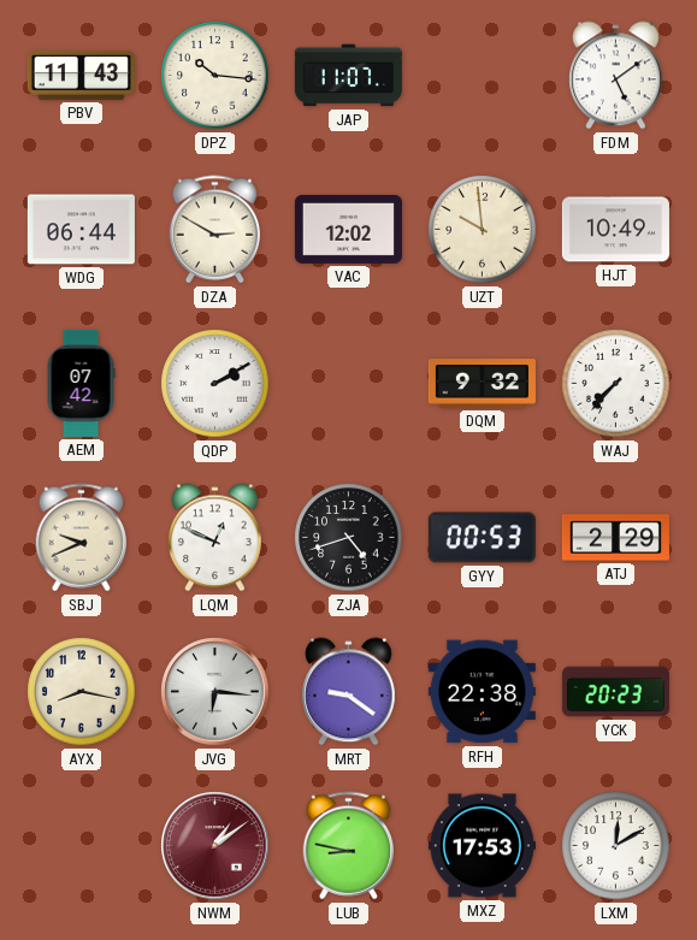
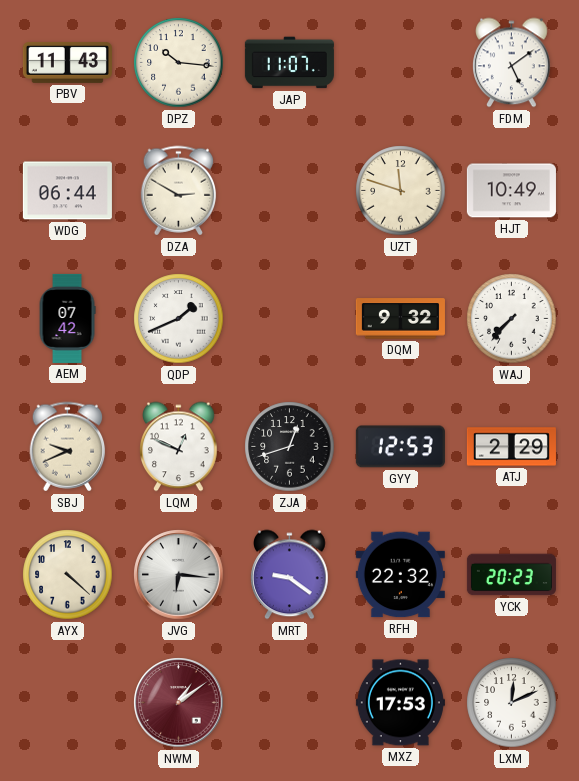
VAC: 12:02 -> none
UZT: 9:59 -> 11:48
QDP: 2:10 -> 1:41
ZJA: 4:42 -> 12:42
GYY: 00:53 -> 12:53
AYX: 8:17 -> 4:22
RFH: 22:38 -> 22:32
LUB: 8:47 -> none
LXM: 12:10 -> 12:11
